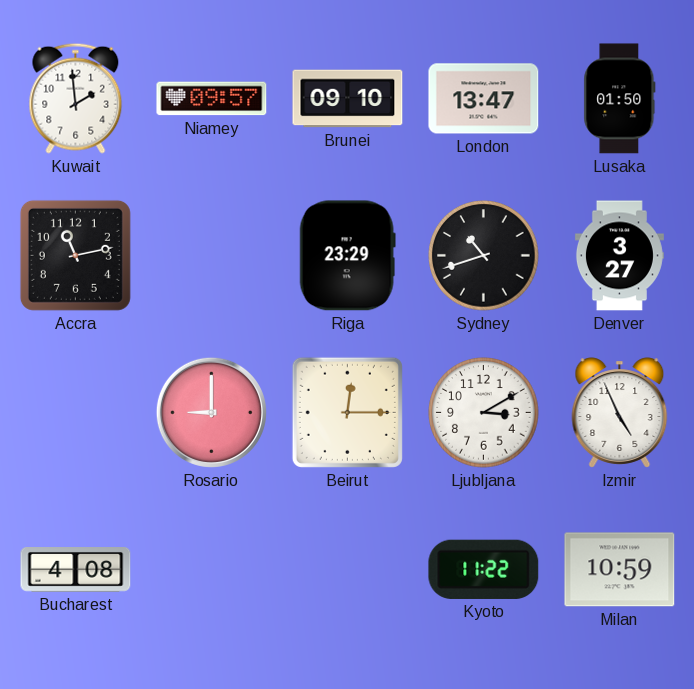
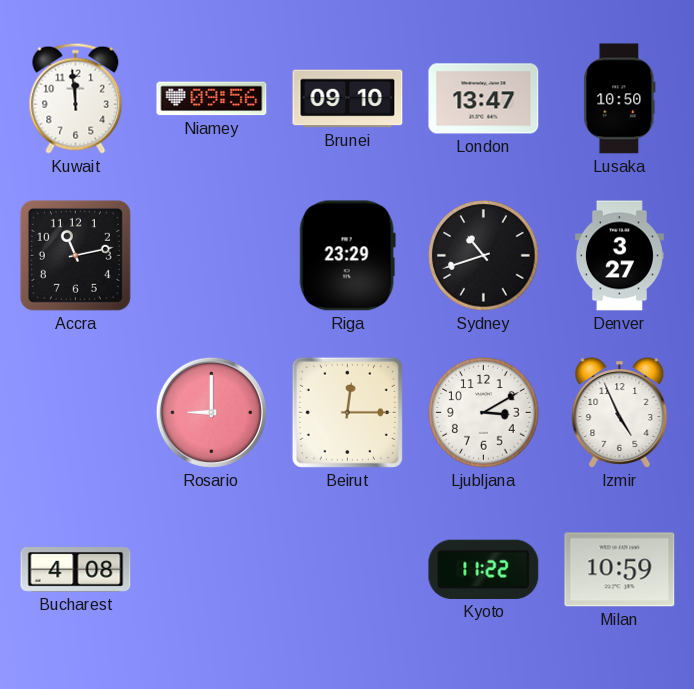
Kuwait: 1:59 -> 11:59
Niamey: 09:57 -> 09:56
Lusaka: 01:50 -> 10:50
